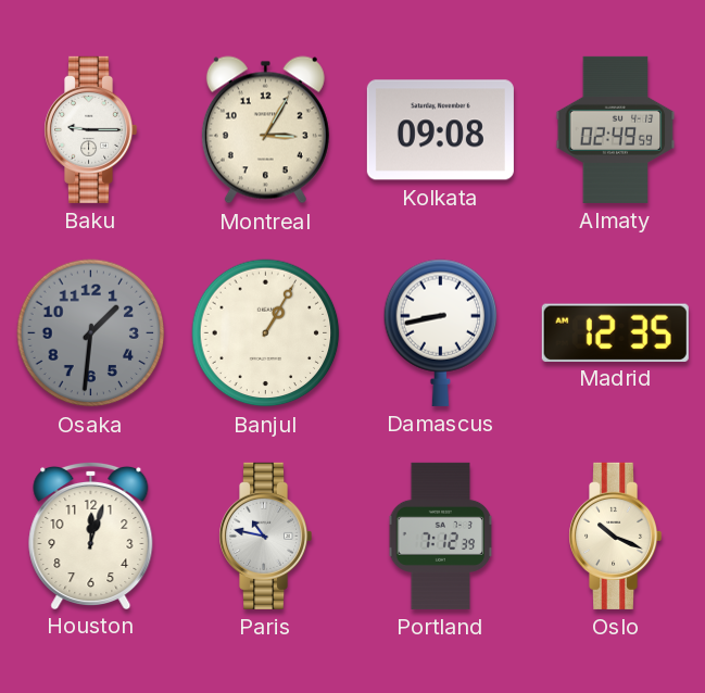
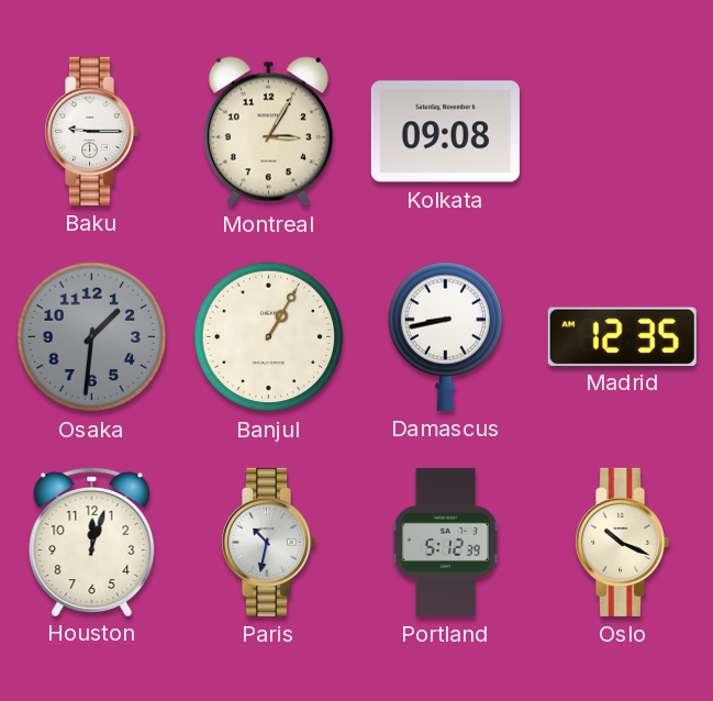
Almaty: 02:49 -> none
Paris: 10:47 -> 10:32
Portland: 7:12 -> 5:12
